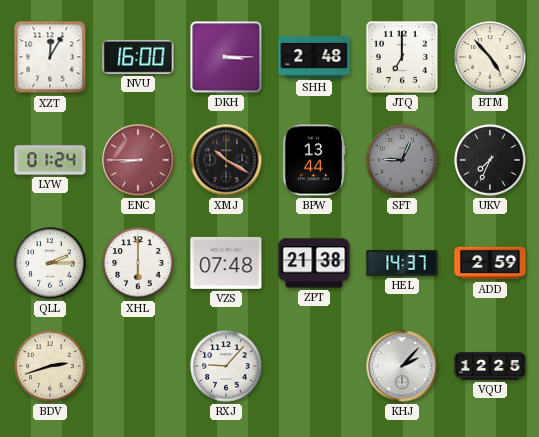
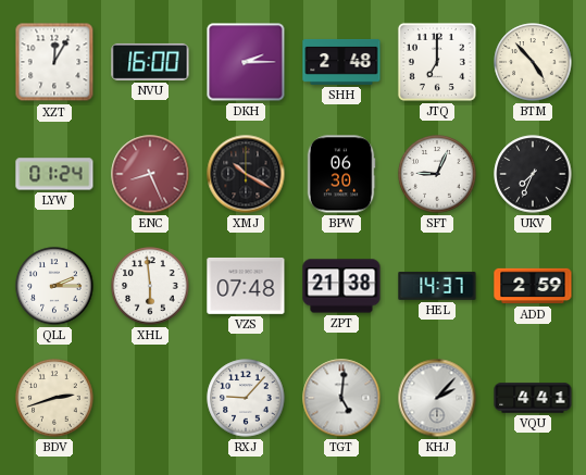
DKH: 3:15 -> 2:15
ENC: 8:45 -> 8:26
BPW: 13:44 -> 06:30
SFT dial: grey -> white
XHL: 6:00 -> 5:59
TGT: none -> 5:01
VQU: 12:25 -> 4:41
